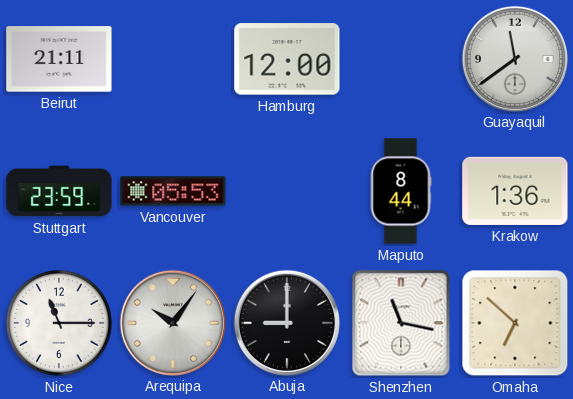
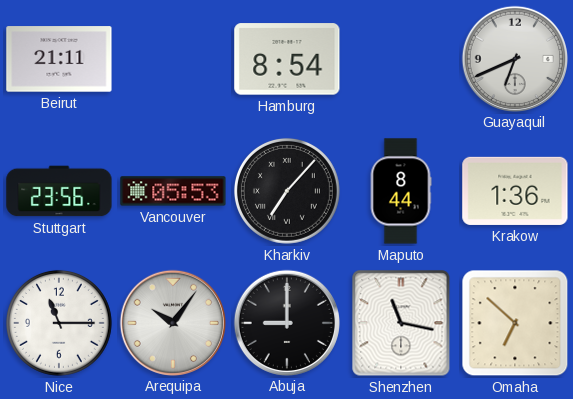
Hamburg: 12:00 -> 8:54
Guayaquil: 11:39 -> 6:41
Stuttgart: 23:59 -> 23:56
Kharkiv: none -> 7:07
